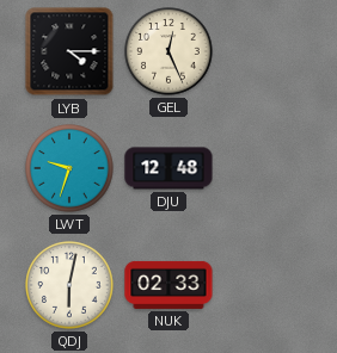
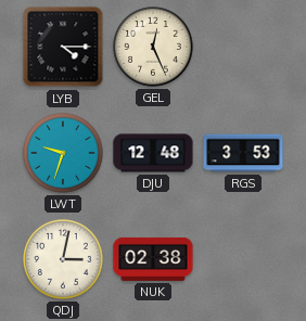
RGS: none -> 3:53
QDJ: 6:02 -> 3:02
NUK: 02:33 -> 02:38
